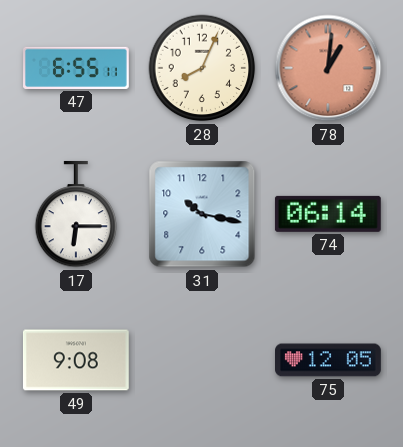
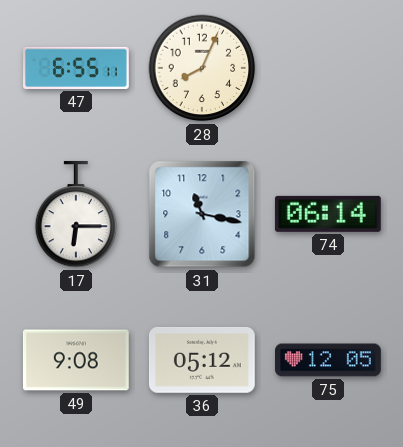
78: 1:01 -> none
31: 10:17 -> 11:17
36: none -> 05:12
